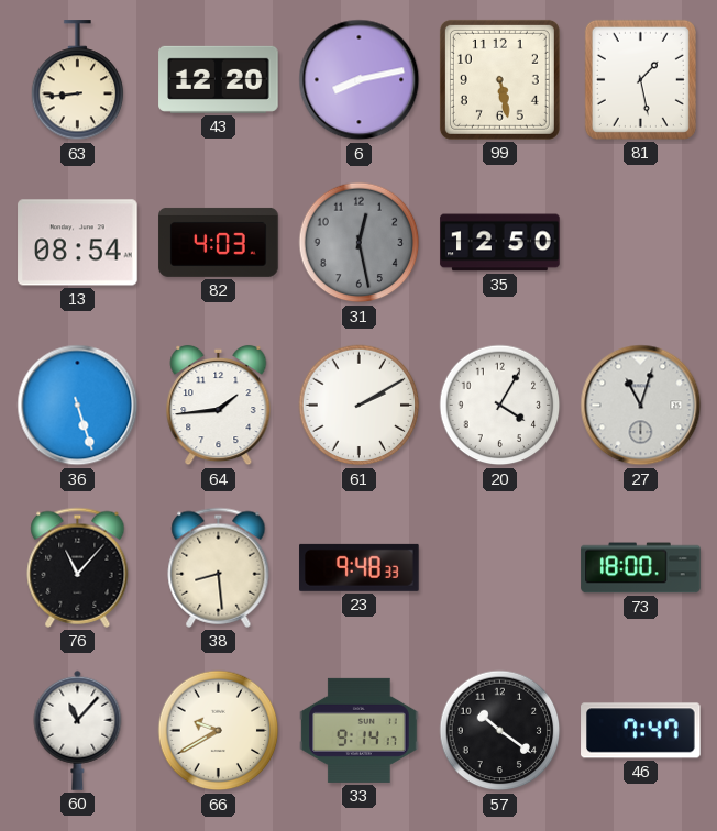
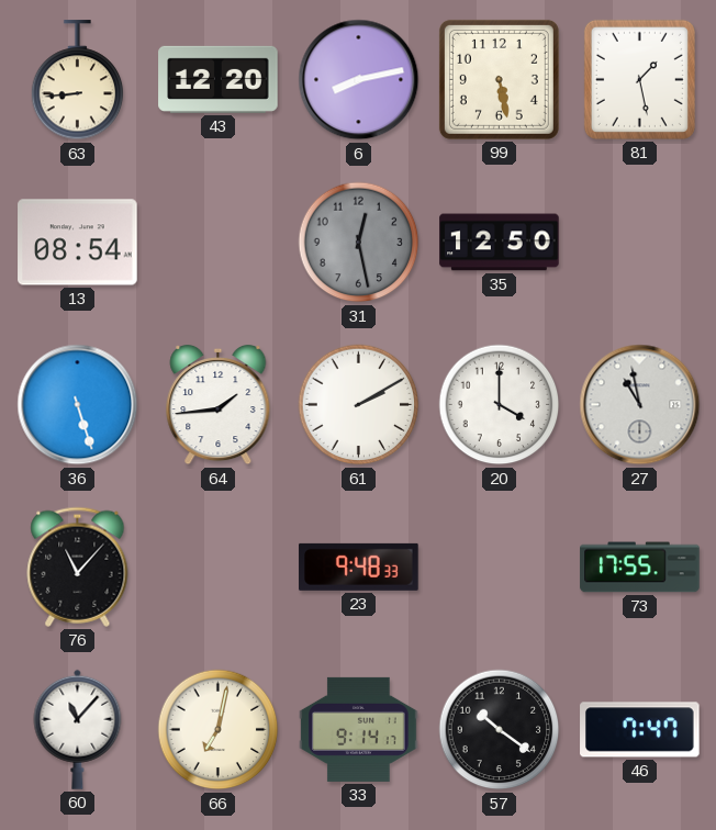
82: 4:03 -> none
20: 4:05 -> 4:00
27: 11:03 -> 10:58
38: 8:29 -> none
73: 18:00 -> 17:55
66: 9:40 -> 7:02
